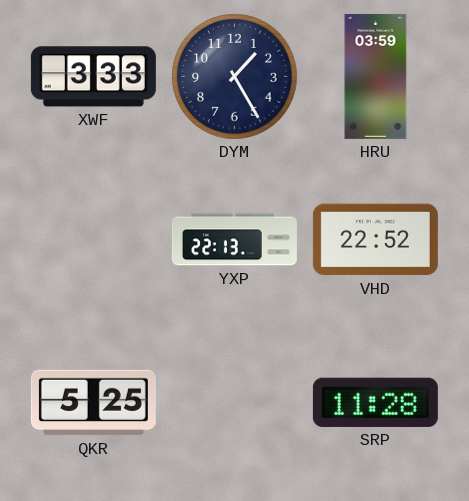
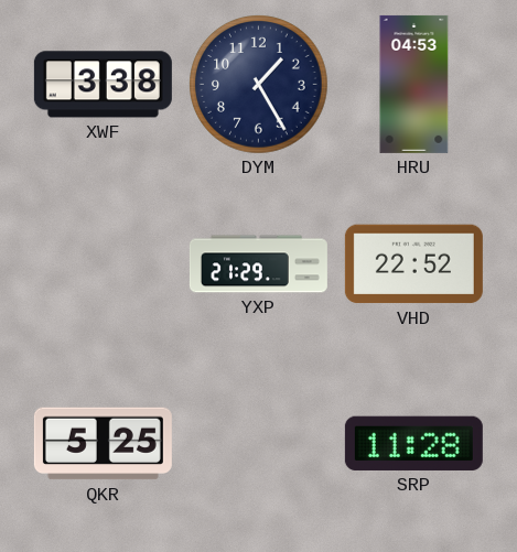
XWF: 3:33 -> 3:38
HRU: 03:59 -> 04:53
YXP: 22:13 -> 21:29
